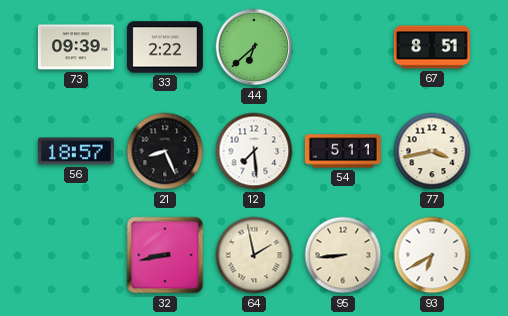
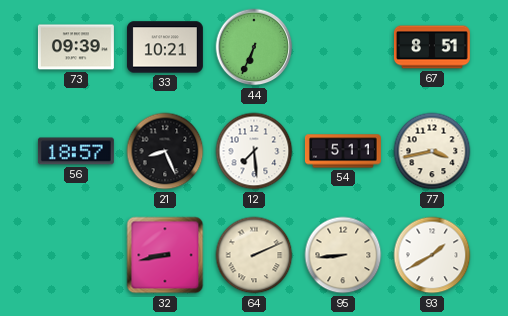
33: 2:22 -> 10:21
44: 6:38 -> 6:34
64: 1:58 -> 2:11
93: 6:40 -> 1:40
